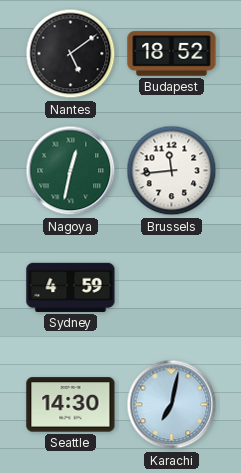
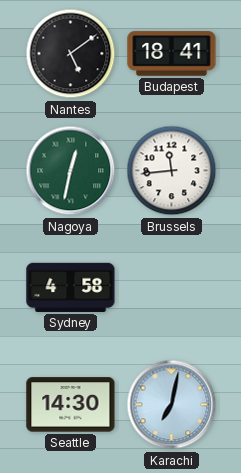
Budapest: 18:52 -> 18:41
Sydney: 4:59 -> 4:58
